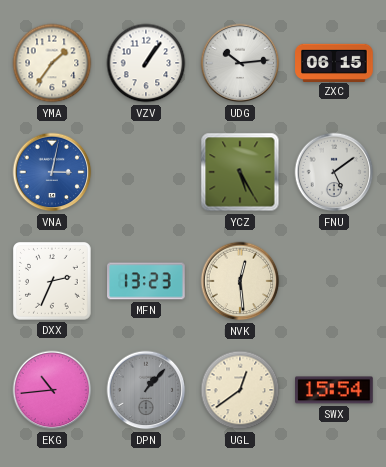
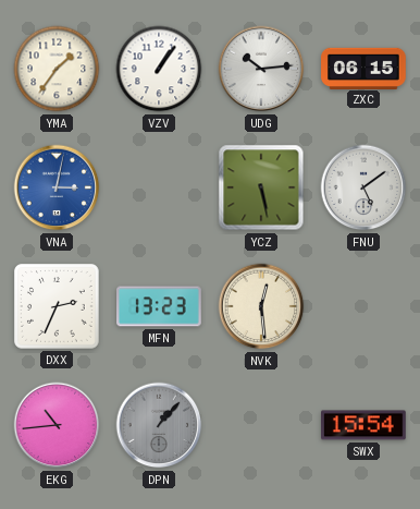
YCZ: 5:25 -> 5:28
UGL: 12:39 -> none
